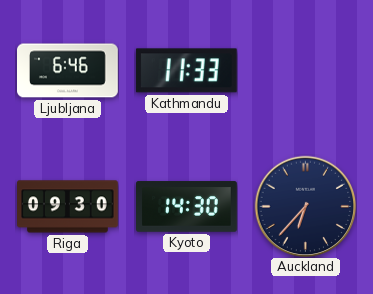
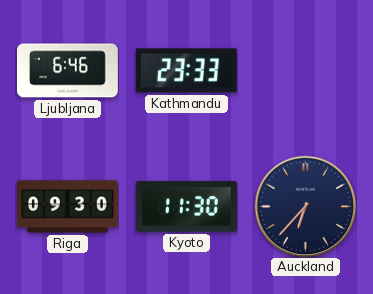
Kathmandu: 11:33 -> 23:33
Kyoto: 14:30 -> 11:30
